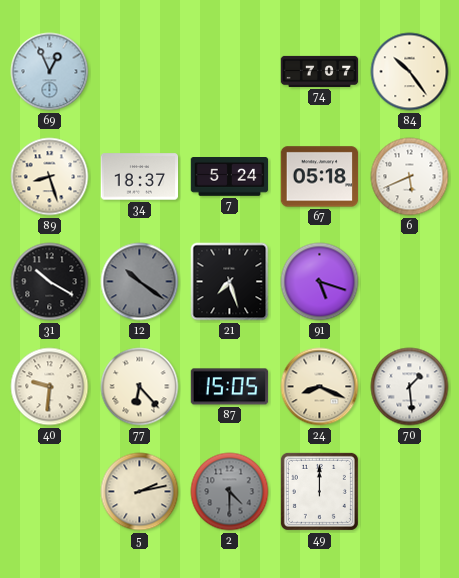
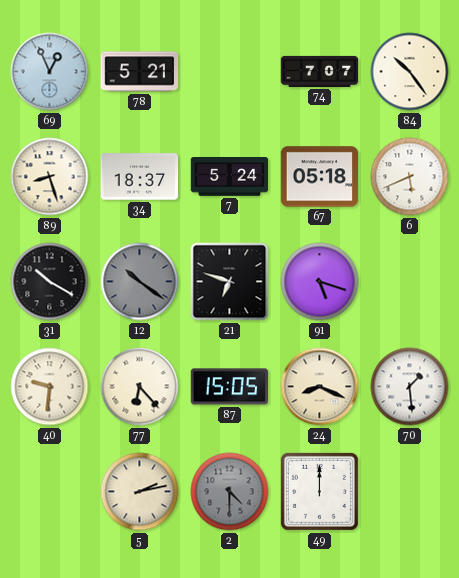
78: none -> 5:21
21: 7:27 -> 6:48
